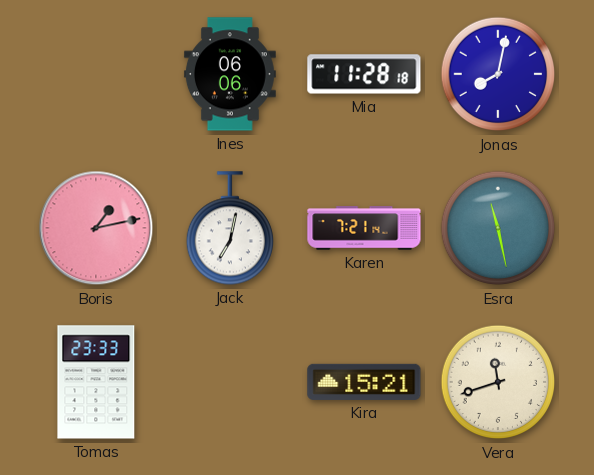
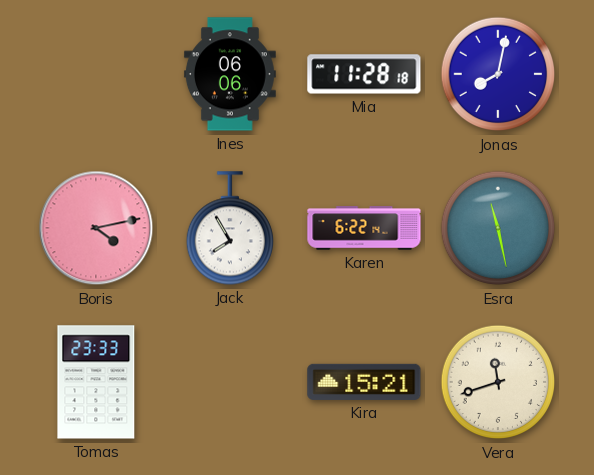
Boris: 1:13 -> 4:13
Jack: 7:02 -> 7:55
Karen: 7:21 -> 6:22
